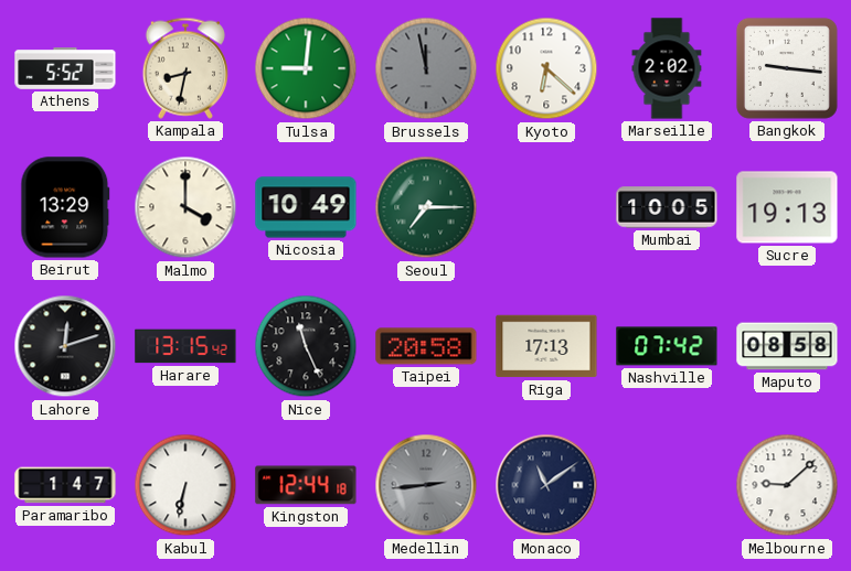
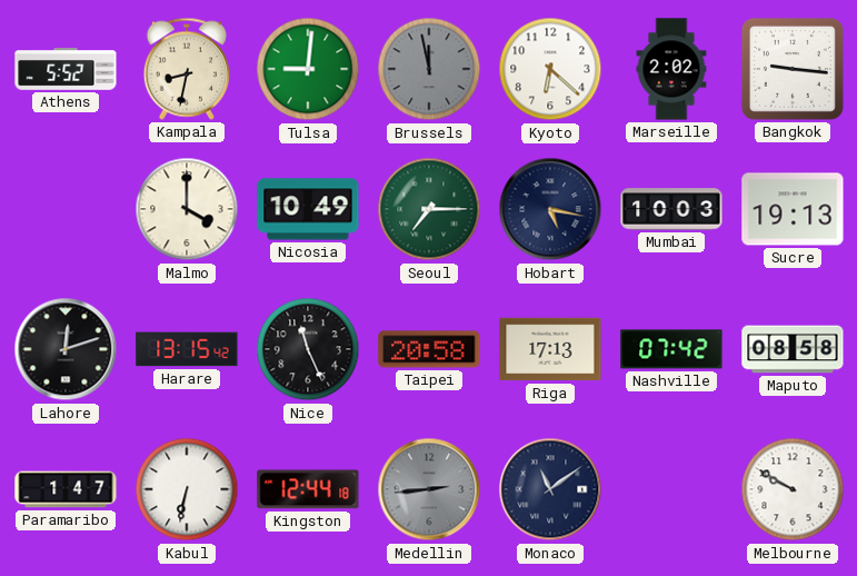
Beirut: 13:29 -> none
Hobart: none -> 5:17
Mumbai: 10:05 -> 10:03
Melbourne: 9:08 -> 9:50
